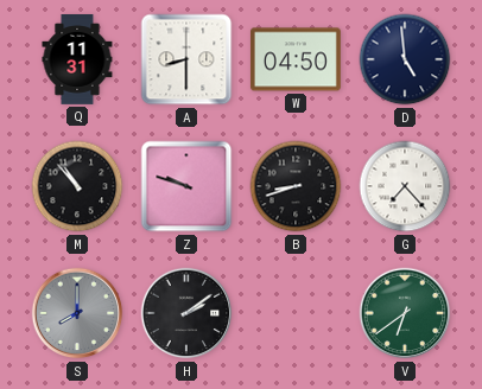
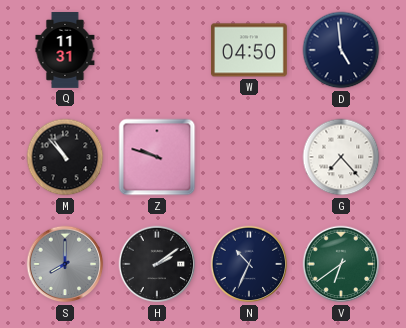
A: 8:30 -> none
B: 8:42 -> none
N: none -> 10:34
